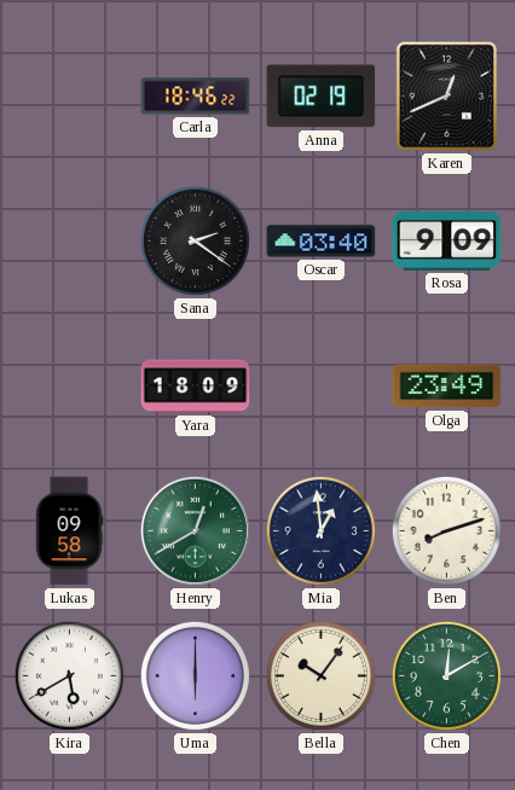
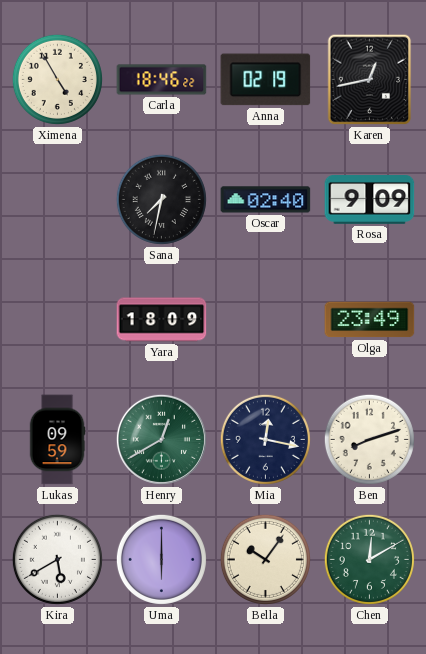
Ximena: none -> 4:55
Karen: 12:41 -> 12:43
Sana: 2:21 -> 7:32
Oscar: 03:40 -> 02:40
Lukas: 09:58 -> 09:59
Mia: 12:59 -> 12:17
